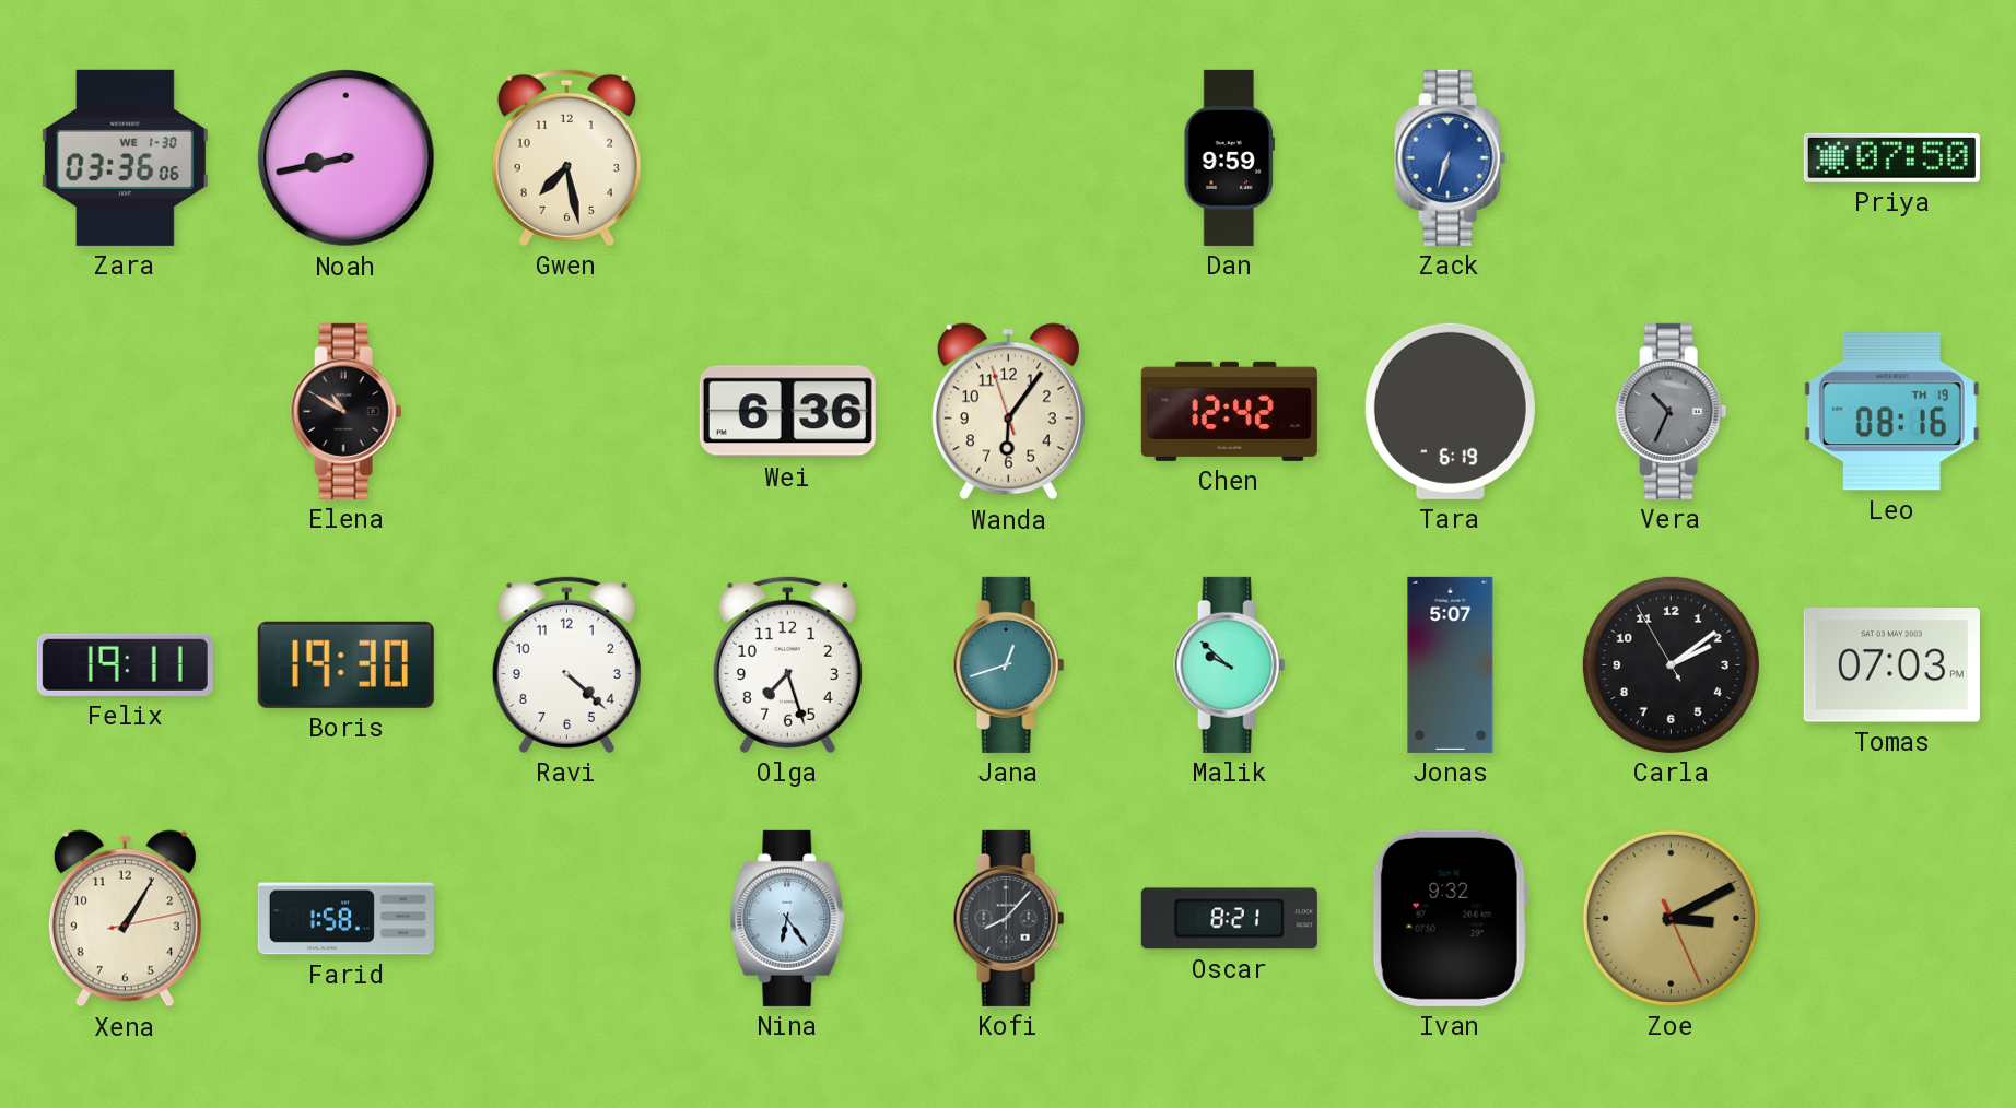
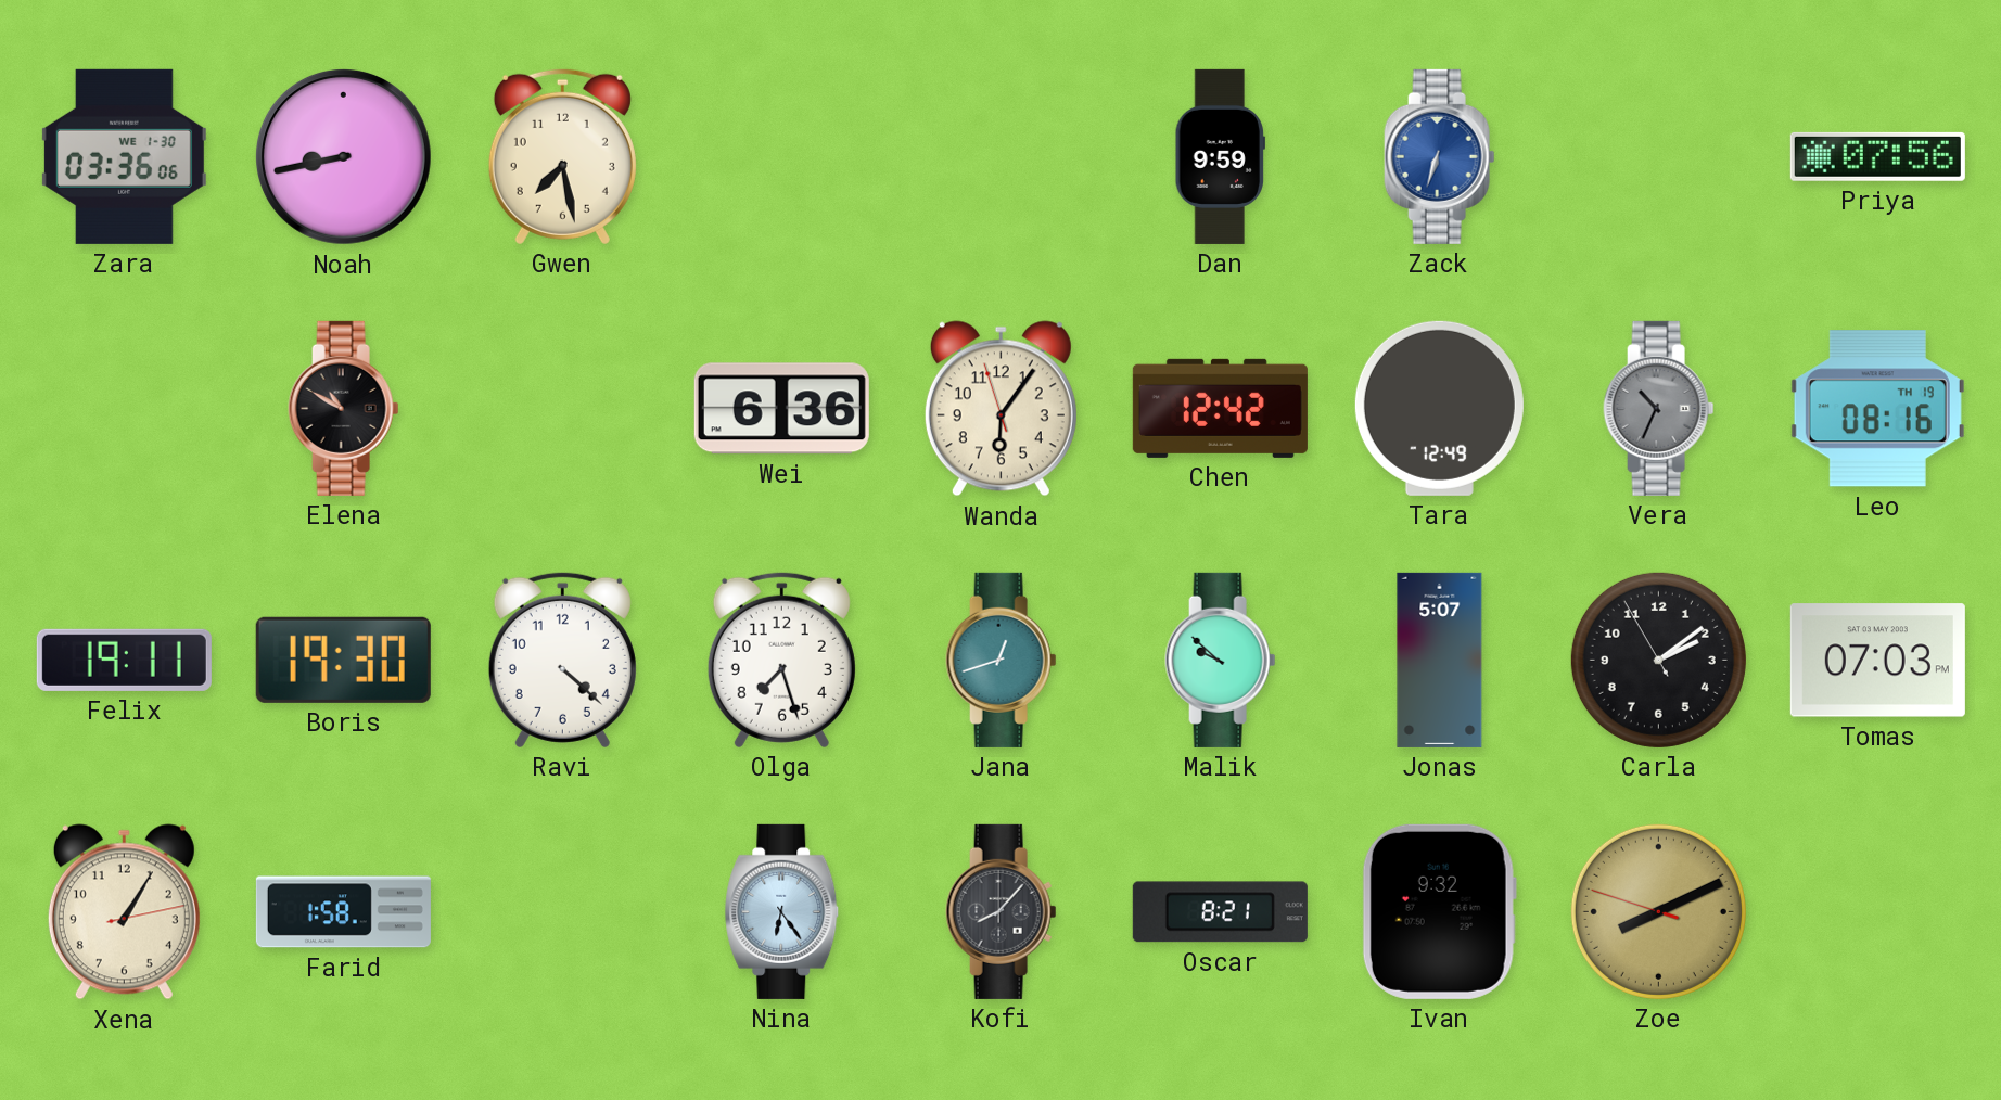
Priya: 07:50 -> 07:56
Tara: 6:19 -> 12:49
Zoe: 3:10 -> 8:10
